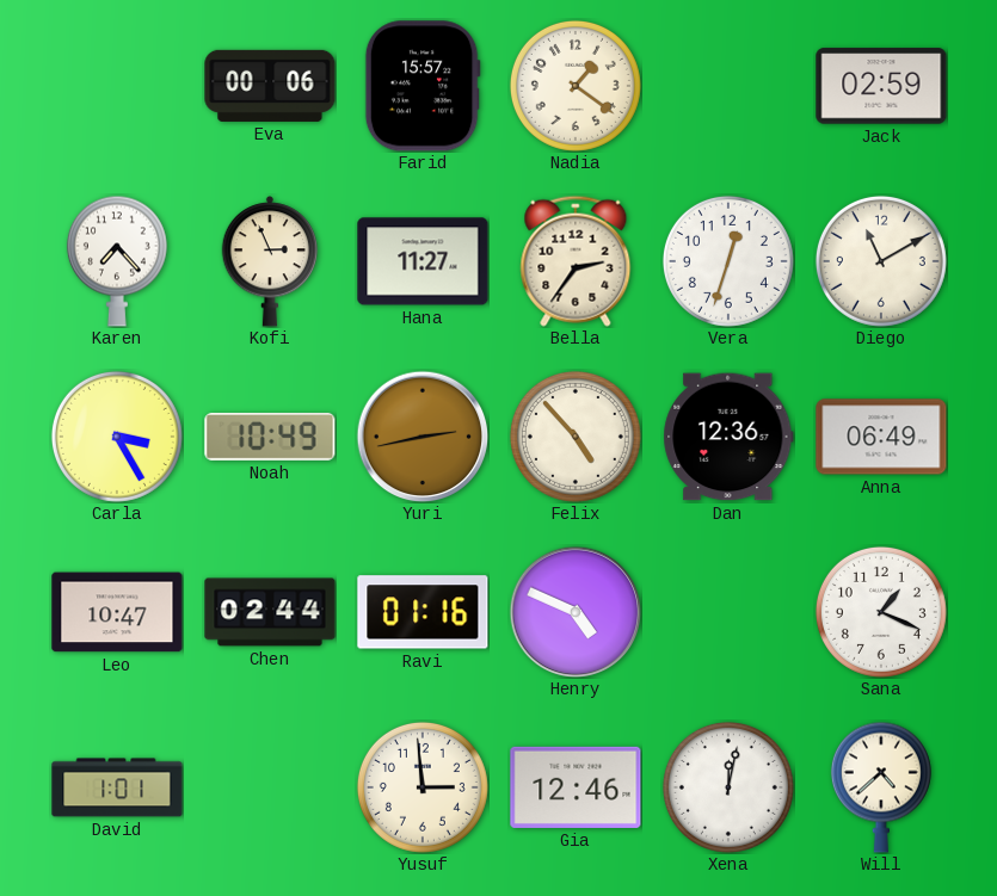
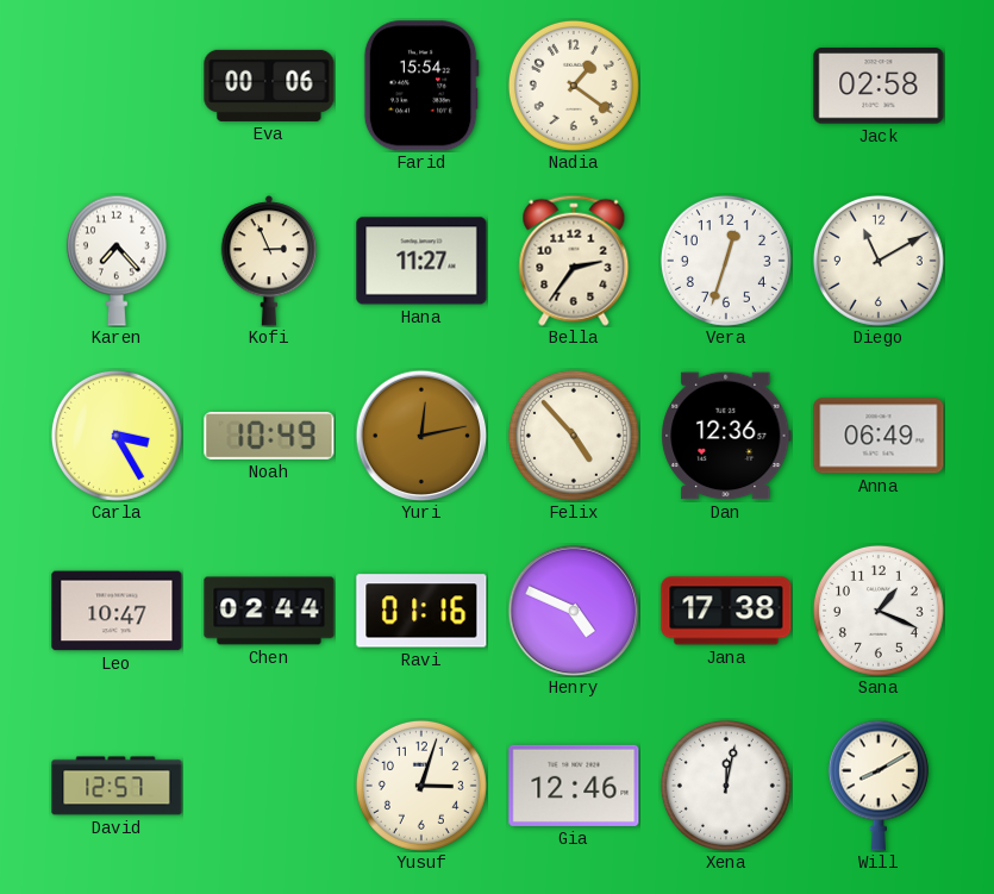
Farid: 15:57 -> 15:54
Jack: 02:59 -> 02:58
Yuri: 2:43 -> 12:13
Jana: none -> 17:38
David: 1:01 -> 12:57
Yusuf: 2:59 -> 3:03
Will: 4:38 -> 8:10
